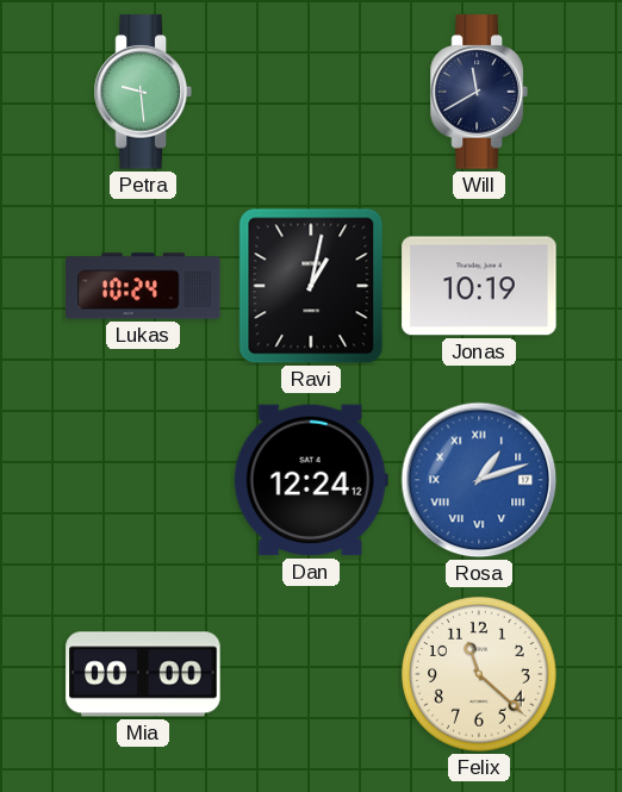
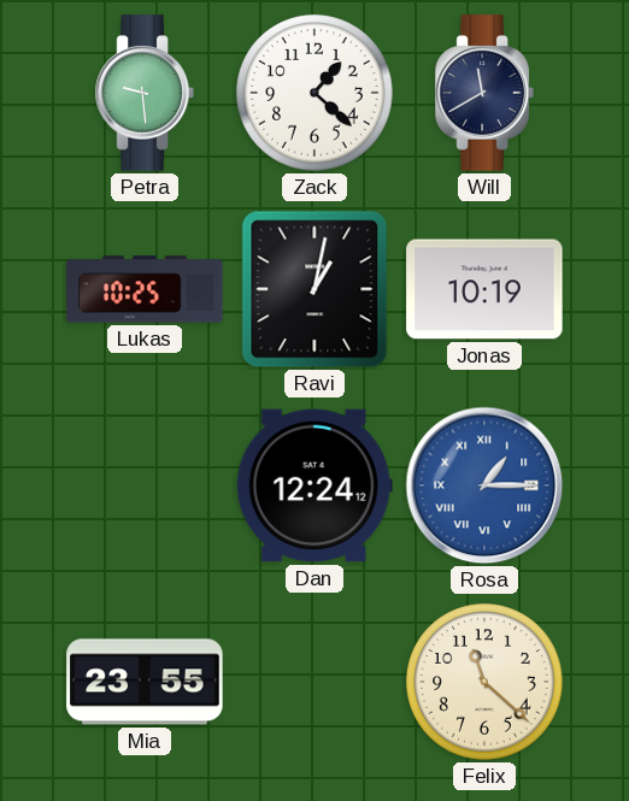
Zack: none -> 1:22
Lukas: 10:24 -> 10:25
Rosa: 1:12 -> 1:15
Mia: 00:00 -> 23:55
